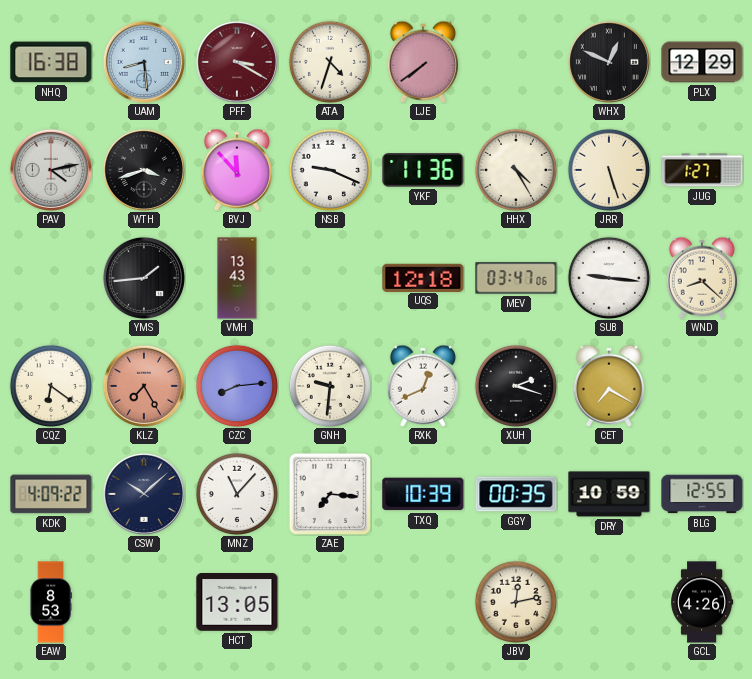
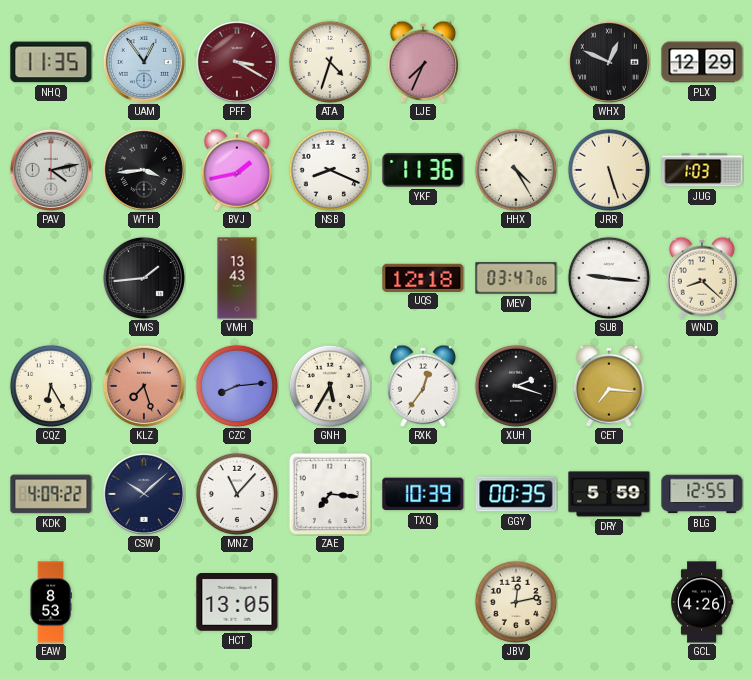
NHQ: 16:38 -> 11:35
UAM: 8:29 -> 12:54
LJE: 7:39 -> 7:34
WTH: 3:42 -> 3:44
BVJ: 11:53 -> 1:43
NSB: 9:19 -> 8:19
JUG: 1:27 -> 1:03
CQZ: 6:21 -> 6:25
KLZ: 7:25 -> 7:27
GNH: 9:31 -> 5:35
RXK: 12:41 -> 12:36
CET: 7:20 -> 7:16
DRY: 10:59 -> 5:59
